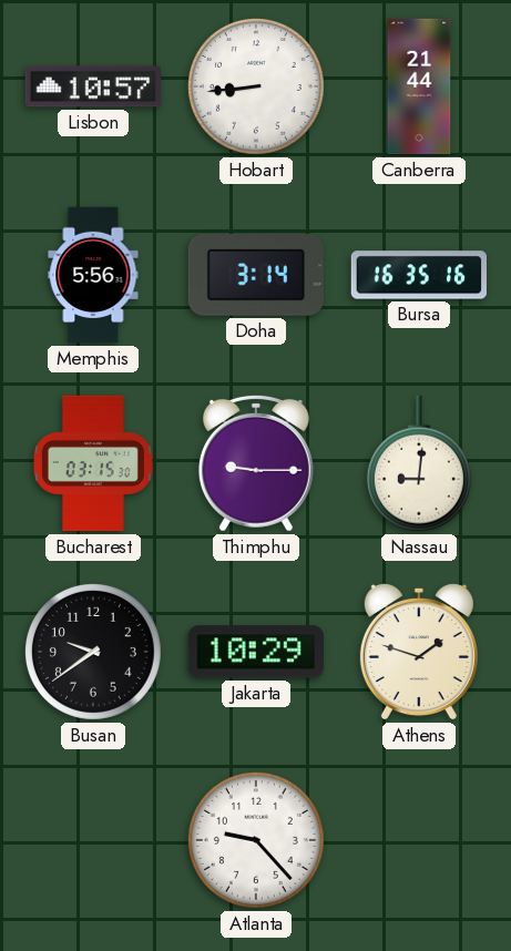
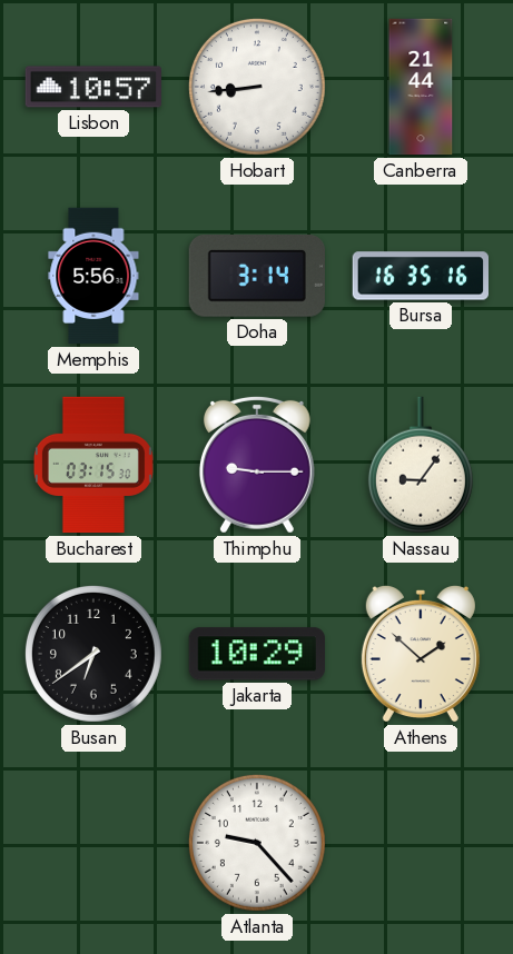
Nassau: 9:01 -> 9:06
Busan: 9:39 -> 6:39
Athens: 1:48 -> 1:52
